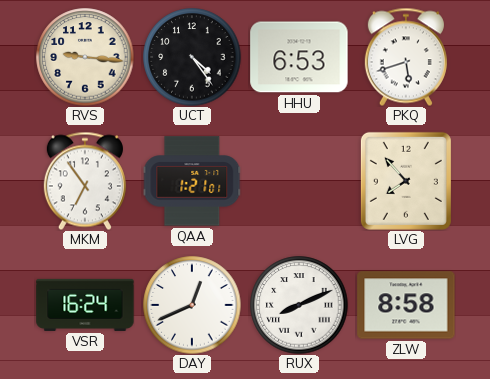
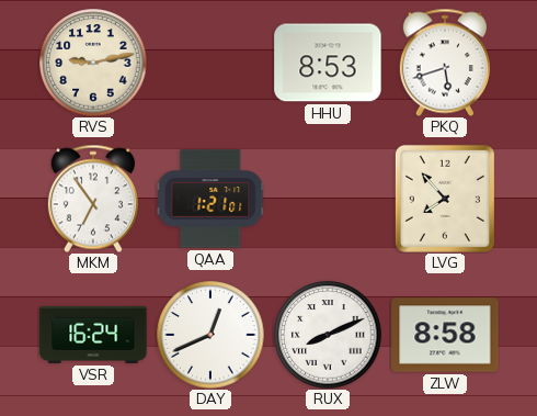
RVS: 9:16 -> 9:13
UCT: 4:24 -> none
HHU: 6:53 -> 8:53
